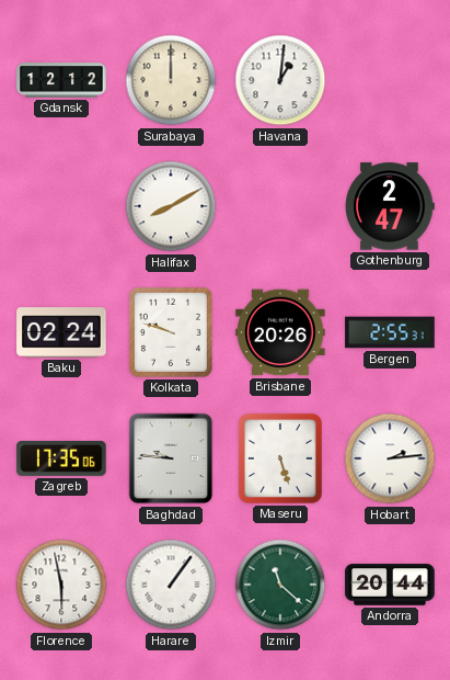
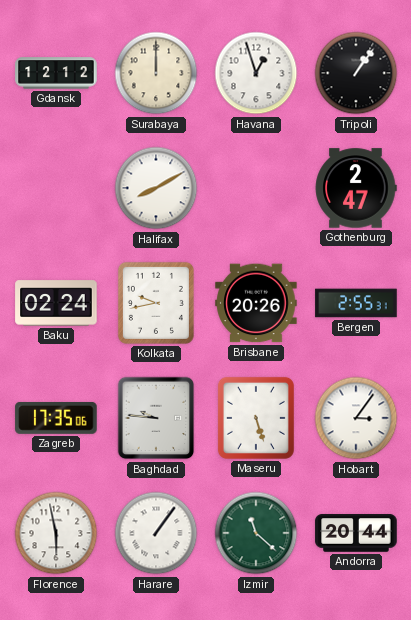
Havana: 1:01 -> 12:57
Tripoli: none -> 1:06
Kolkata: 9:48 -> 9:43
Hobart: 2:14 -> 3:06
